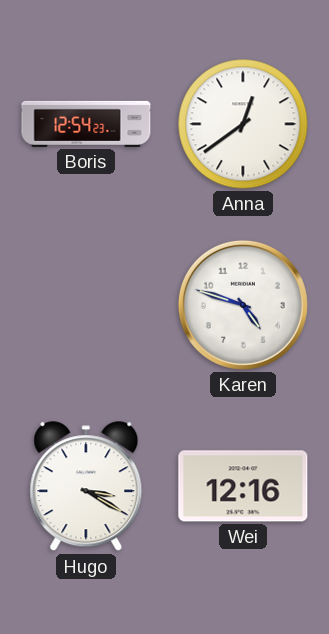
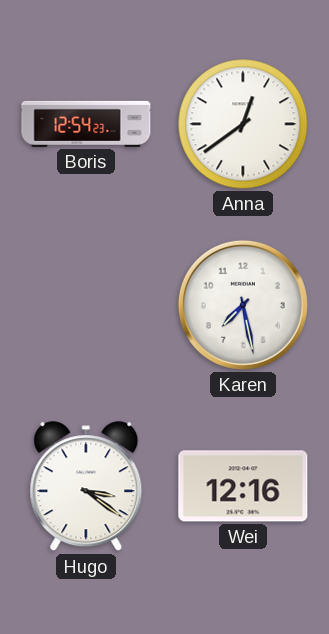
Karen: 4:48 -> 7:28
Hugo: 3:20 -> 3:21
